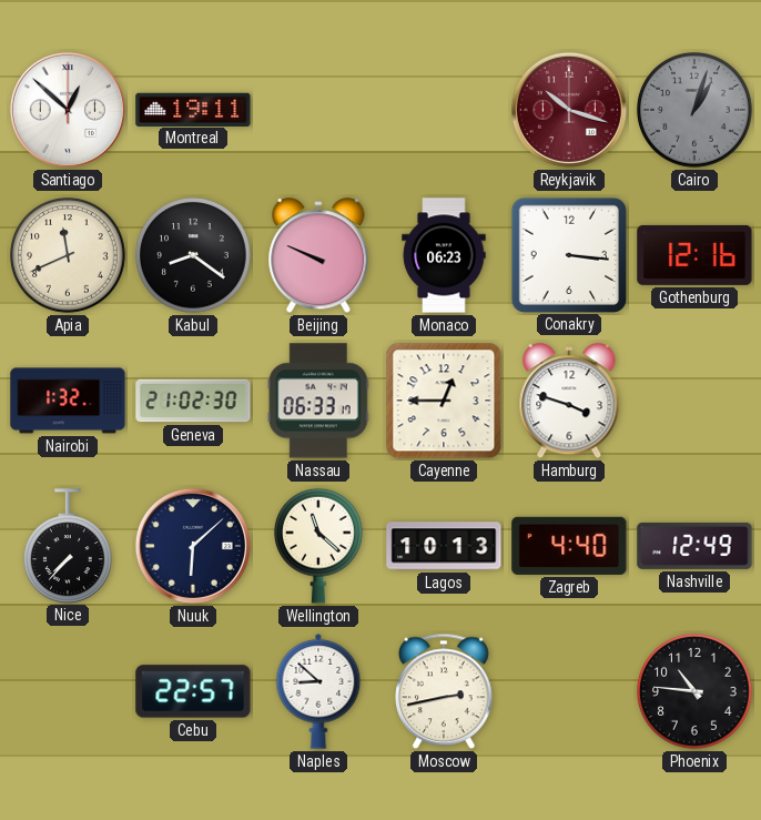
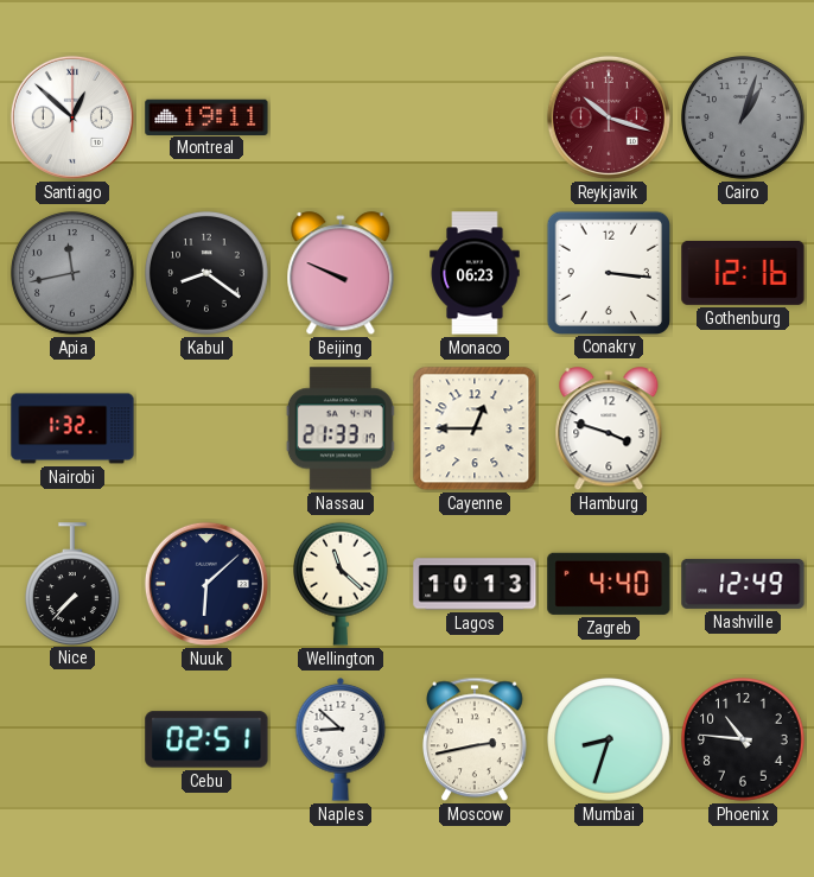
Apia: 11:41 -> 11:43
Apia dial: cream -> grey
Geneva: 21:02 -> none
Nassau: 06:33 -> 21:33
Cebu: 22:57 -> 02:51
Mumbai: none -> 8:33
